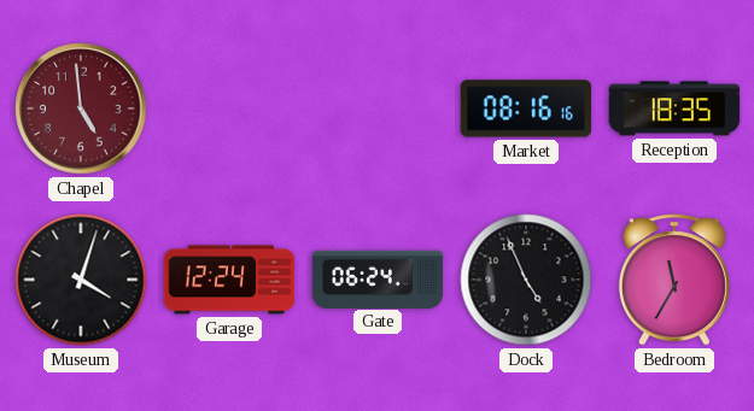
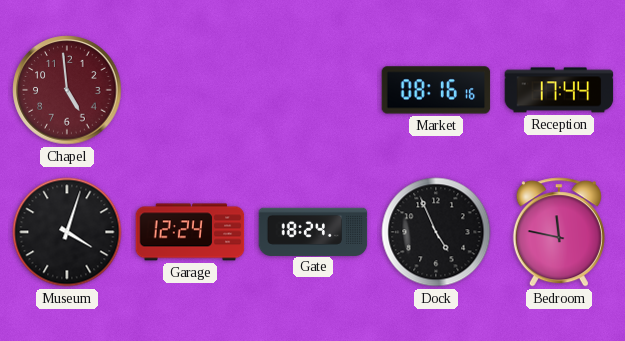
Reception: 18:35 -> 17:44
Gate: 06:24 -> 18:24
Bedroom: 11:35 -> 11:47
